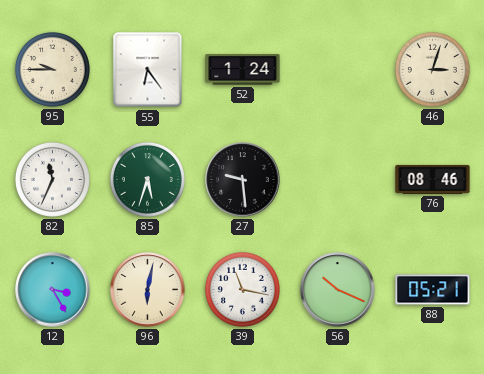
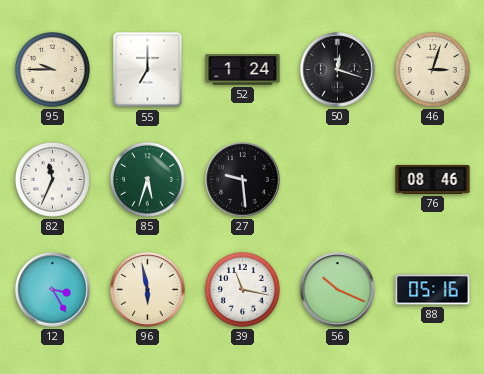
55: 6:24 -> 7:00
50: none -> 12:18
96: 6:02 -> 5:58
88: 05:21 -> 05:16
